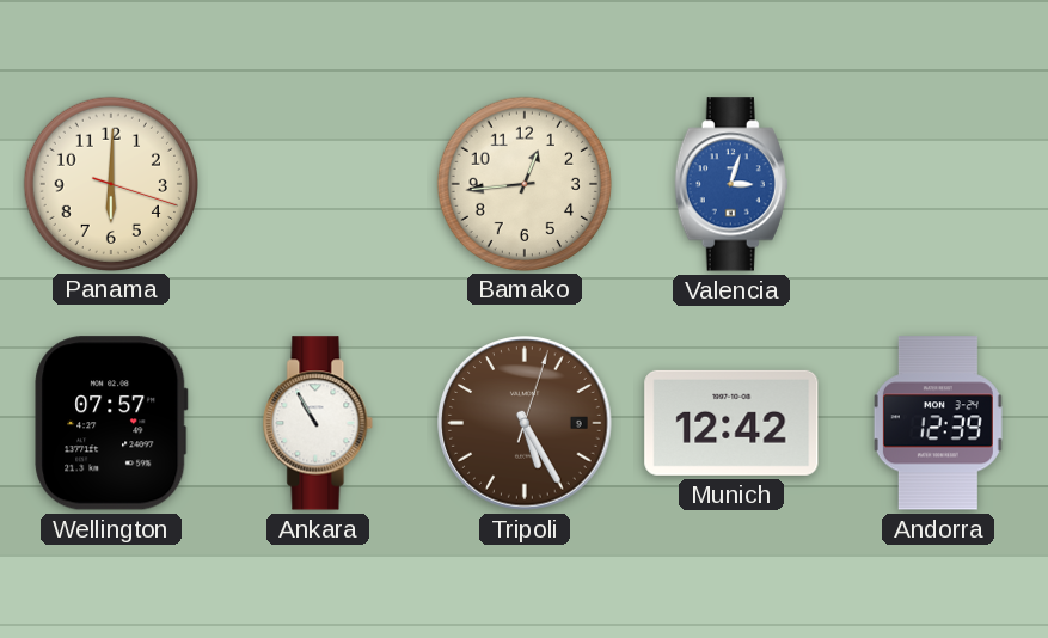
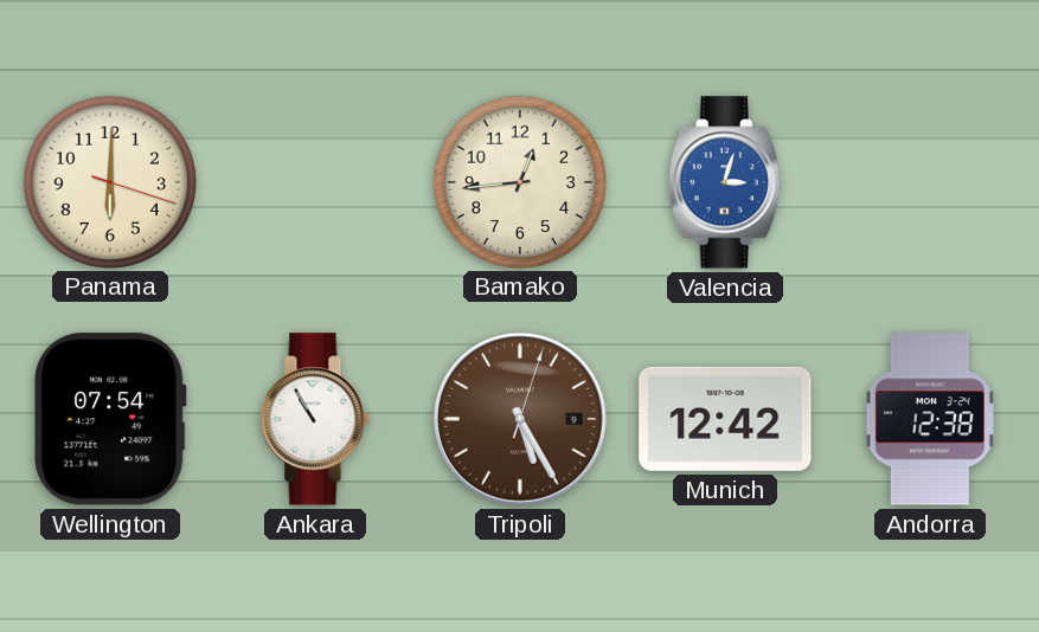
Wellington: 07:57 -> 07:54
Andorra: 12:39 -> 12:38
